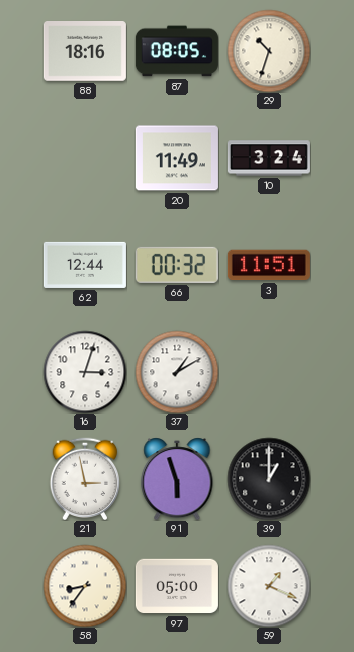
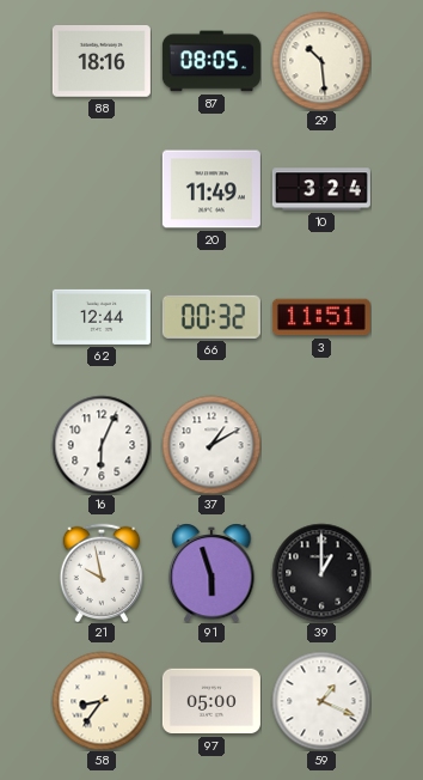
29: 10:33 -> 10:29
16: 3:03 -> 6:04
21: 2:58 -> 9:58
